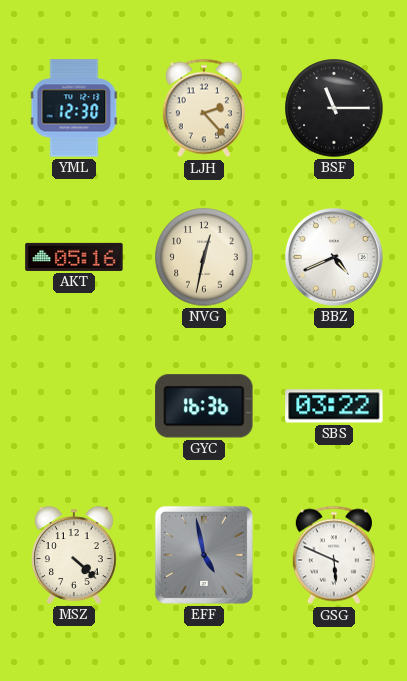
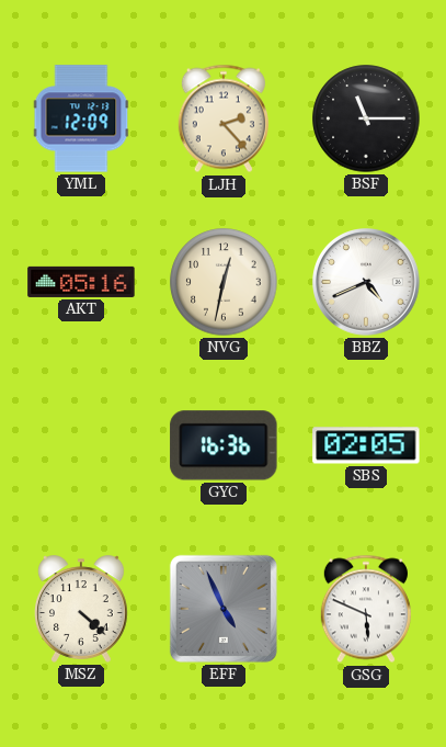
YML: 12:30 -> 12:09
SBS: 03:22 -> 02:05
EFF: 4:58 -> 4:56
